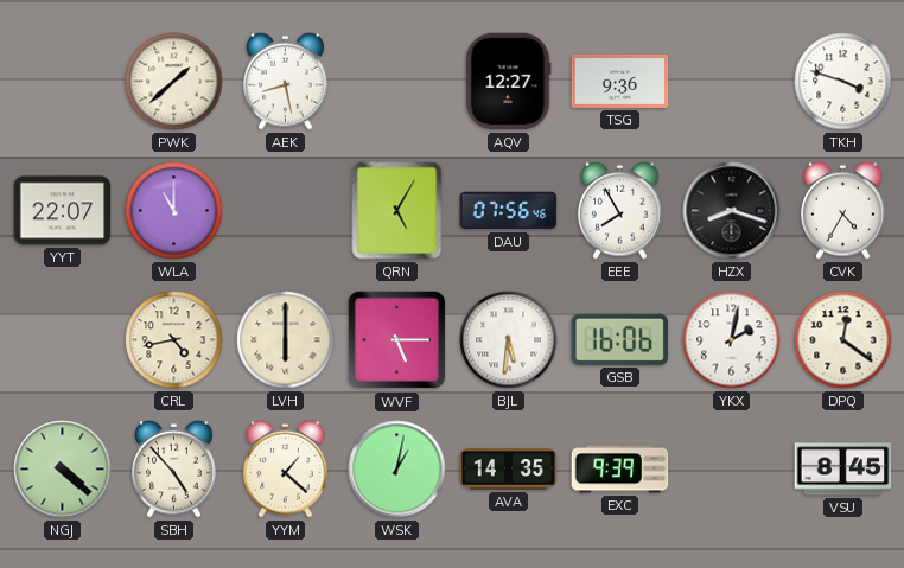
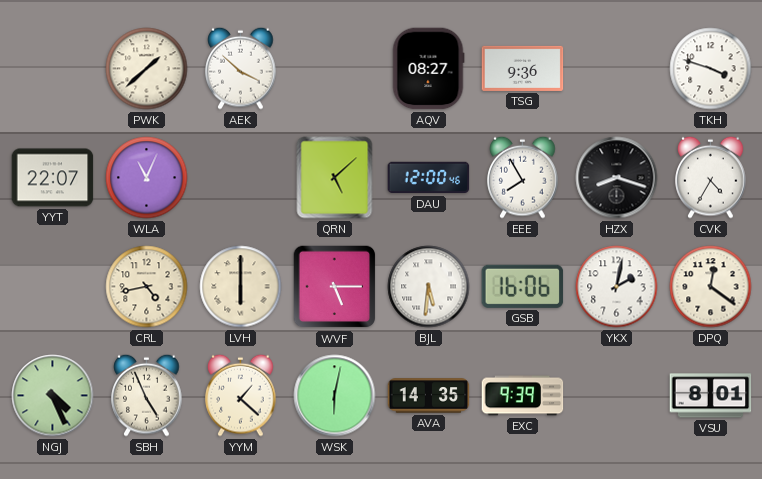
AEK: 8:28 -> 3:52
AQV: 12:27 -> 08:27
WLA: 11:00 -> 11:04
QRN: 5:05 -> 5:08
DAU: 07:56 -> 12:00
NGJ: 4:22 -> 4:26
SBH: 4:53 -> 4:56
WSK: 1:02 -> 6:02
VSU: 8:45 -> 8:01
